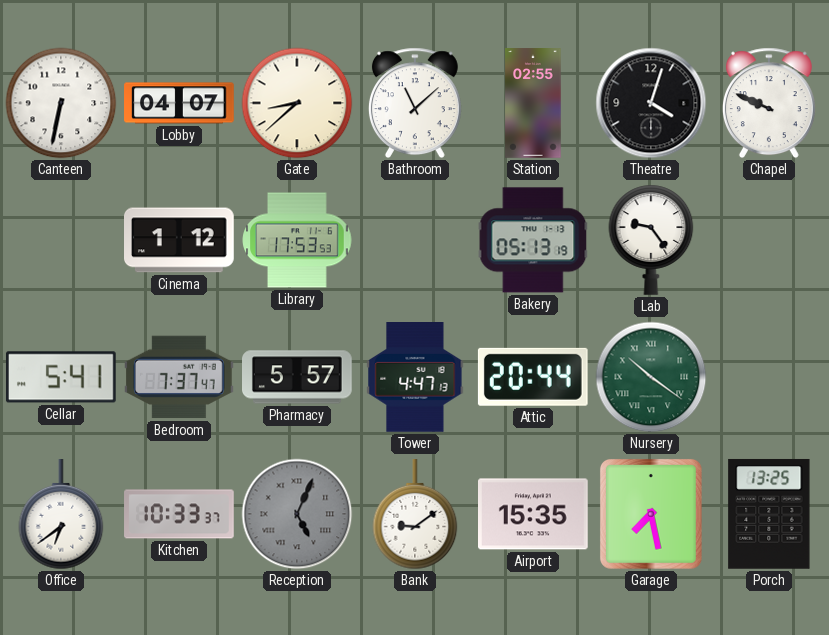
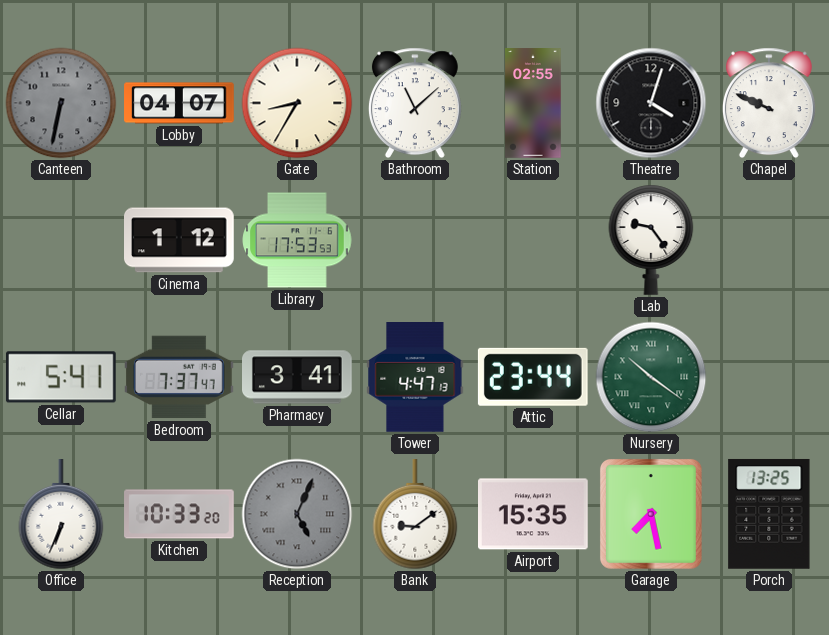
Canteen dial: white -> grey
Gate: 8:38 -> 8:35
Bakery: 05:13 -> none
Pharmacy: 5:57 -> 3:41
Attic: 20:44 -> 23:44
Office: 6:39 -> 6:34
Kitchen: 10:33:37 -> 10:33:20
